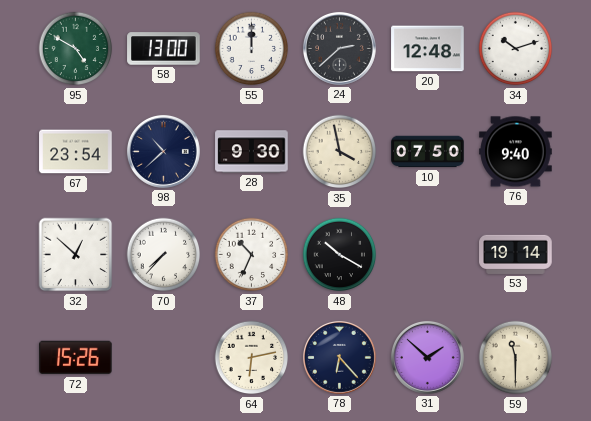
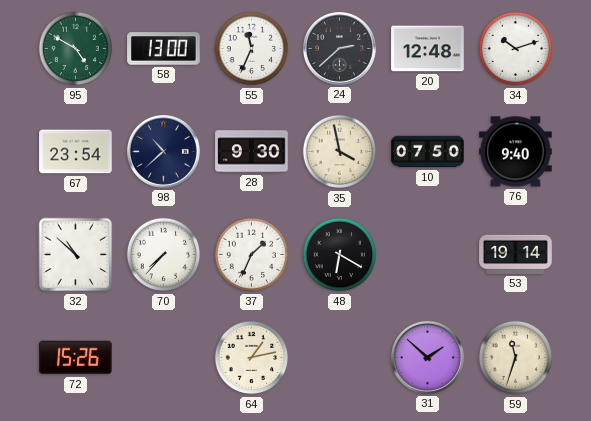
55: 12:00 -> 11:34
32: 12:52 -> 10:52
37: 10:34 -> 1:34
48: 10:20 -> 6:20
64: 6:13 -> 1:13
78: 6:23 -> none
59: 11:30 -> 11:33
